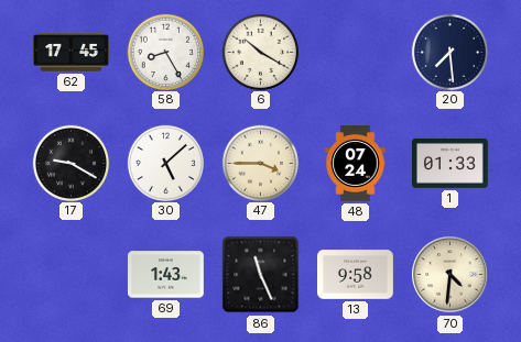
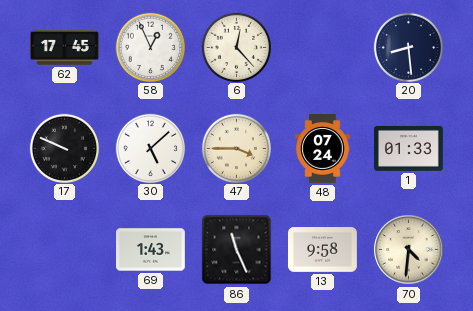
58: 8:25 -> 12:56
6: 10:20 -> 12:23
20: 7:29 -> 8:29
17: 9:20 -> 9:49
